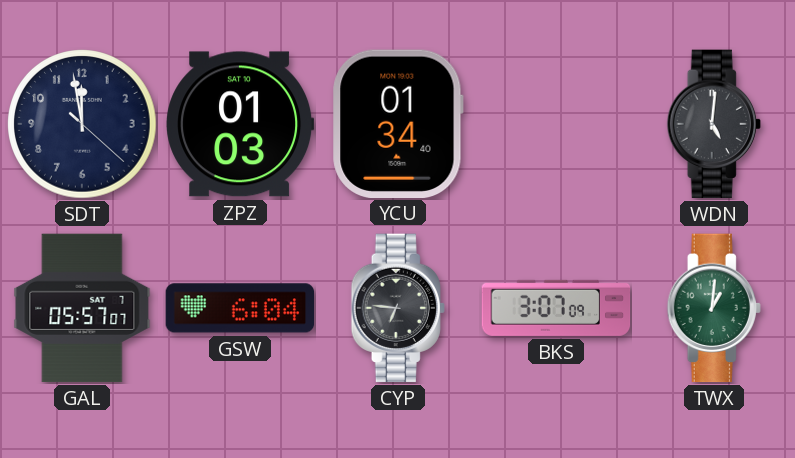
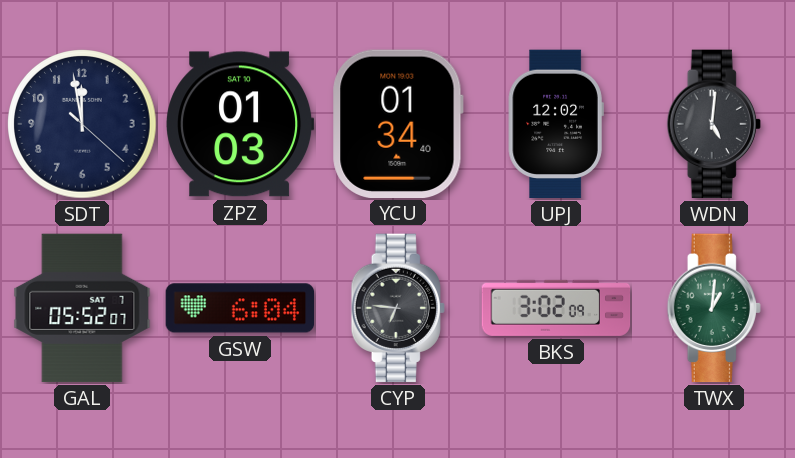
UPJ: none -> 12:02
GAL: 05:57 -> 05:52
BKS: 3:07 -> 3:02
